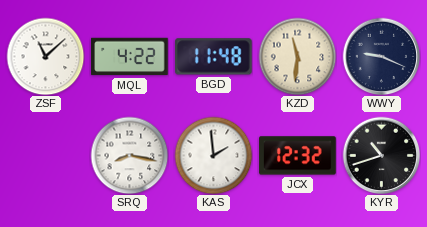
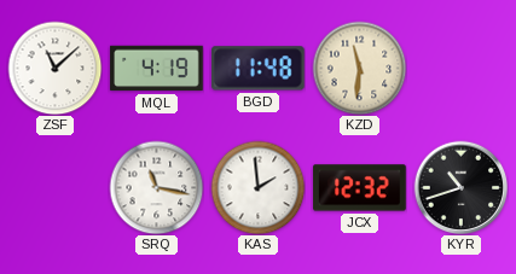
MQL: 4:22 -> 4:19
WWY: 9:19 -> none
SRQ: 8:17 -> 11:17
